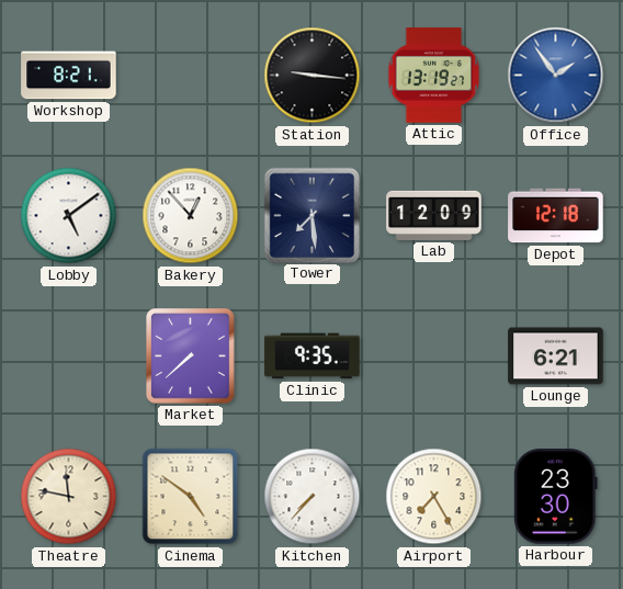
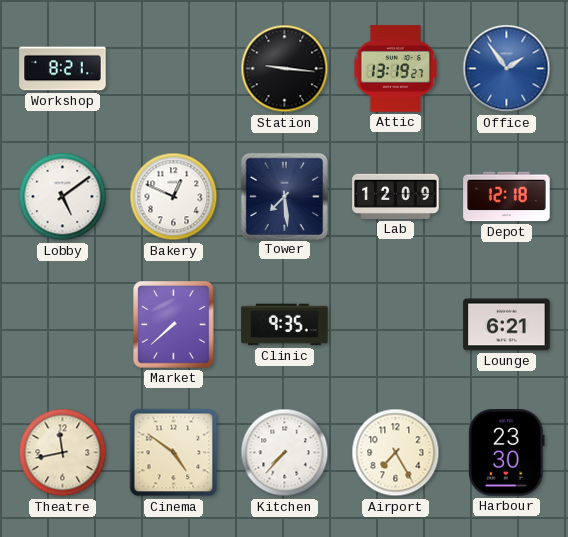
Bakery: 12:53 -> 12:49
Theatre: 11:47 -> 11:43
